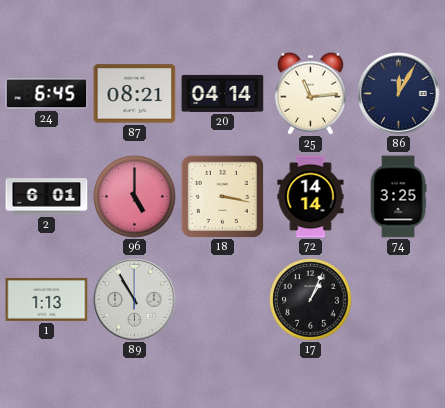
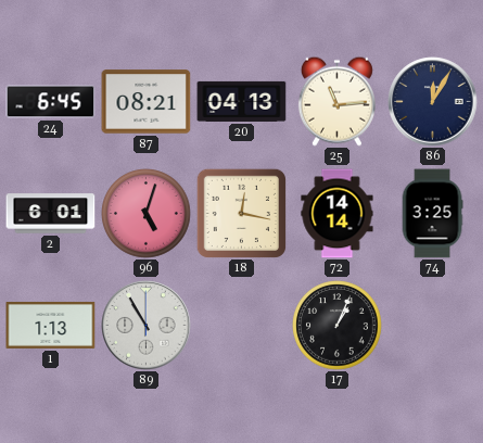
20: 04:14 -> 04:13
96: 5:00 -> 5:03
18: 3:17 -> 12:17
